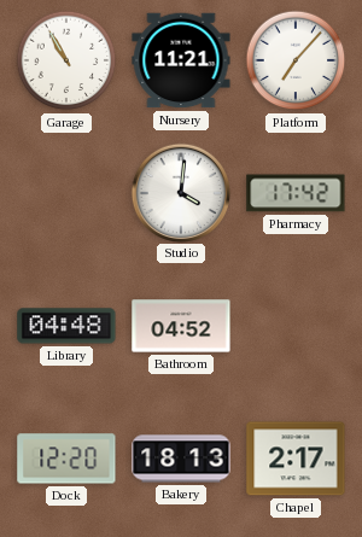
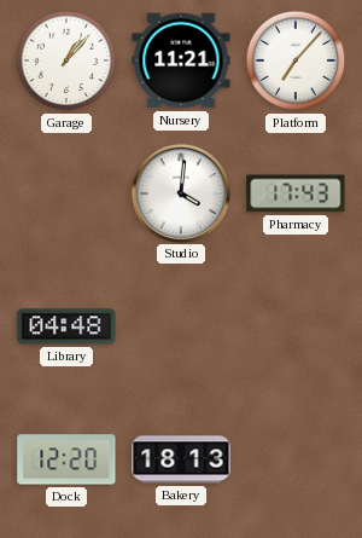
Garage: 10:55 -> 1:07
Pharmacy: 17:42 -> 17:43
Bathroom: 04:52 -> none
Chapel: 2:17 -> none
